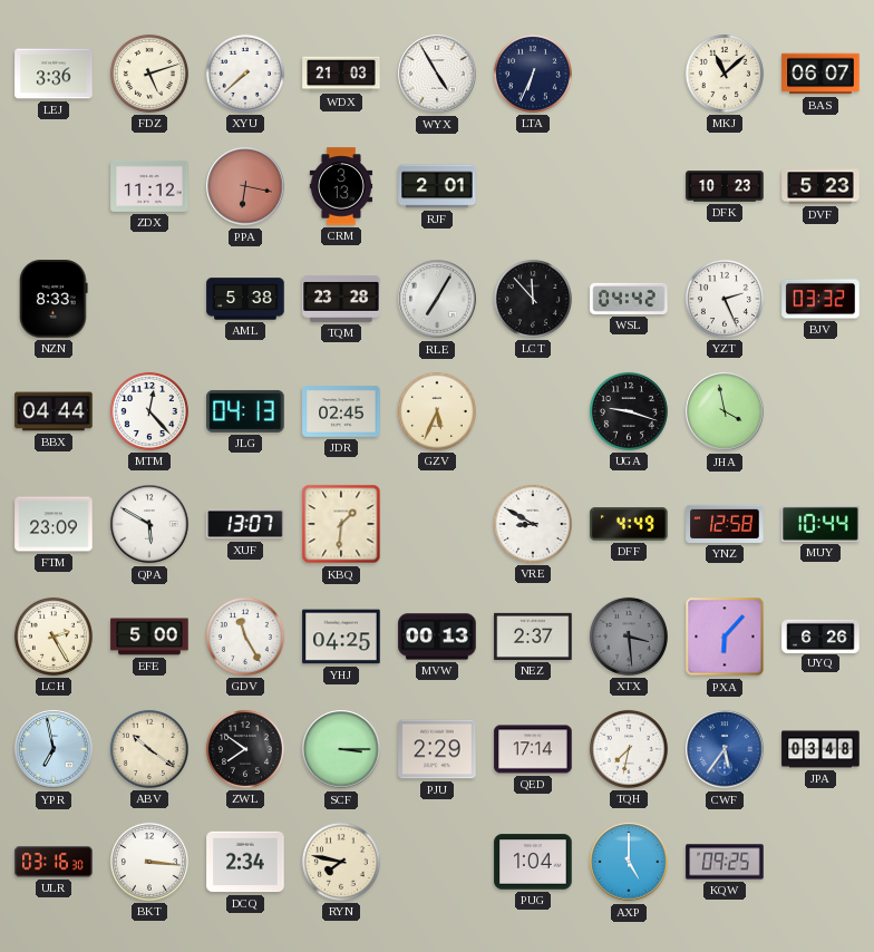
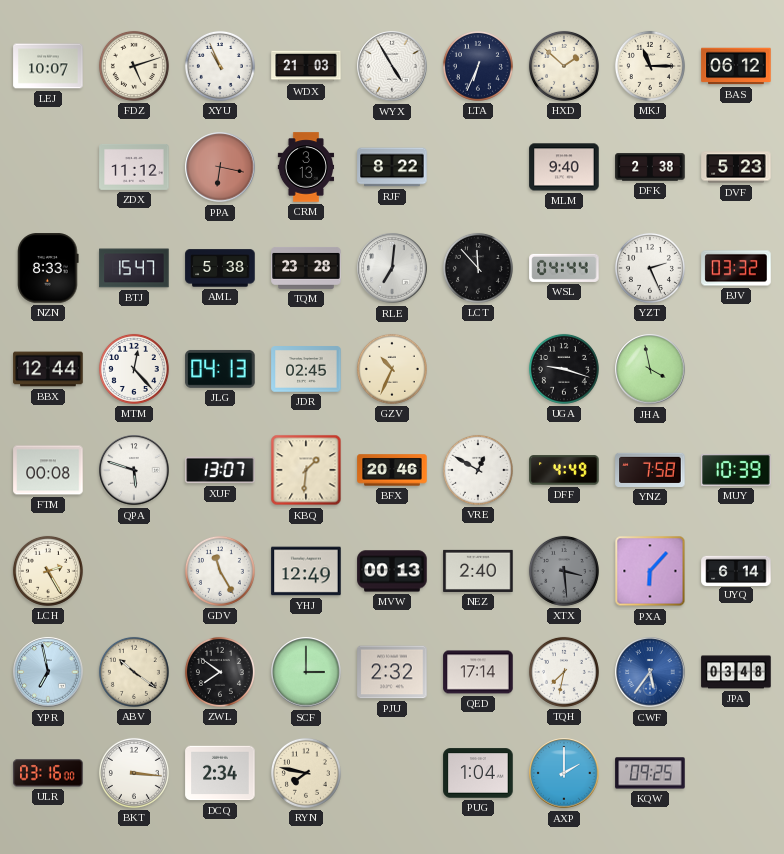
LEJ: 3:36 -> 10:07
XYU: 7:38 -> 10:56
HXD: none -> 1:52
MKJ: 11:08 -> 11:15
BAS: 06:07 -> 06:12
RJF: 2:01 -> 8:22
MLM: none -> 9:40
DFK: 10:23 -> 2:38
BTJ: none -> 15:47
RLE: 7:05 -> 7:01
WSL: 04:42 -> 04:44
BBX: 04:44 -> 12:44
GZV: 5:34 -> 10:34
FTM: 23:09 -> 00:08
QPA: 5:50 -> 5:48
BFX: none -> 20:46
VRE: 8:50 -> 12:50
YNZ: 12:58 -> 7:58
MUY: 10:44 -> 10:39
EFE: 5:00 -> none
YHJ: 04:25 -> 12:49
NEZ: 2:37 -> 2:40
UYQ: 6:26 -> 6:14
SCF: 3:15 -> 3:00
PJU: 2:29 -> 2:32
ULR: 03:16:30 -> 03:16:00
AXP: 5:00 -> 2:00
